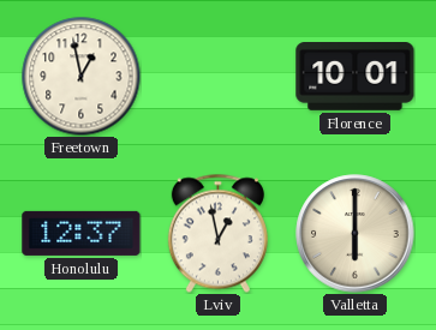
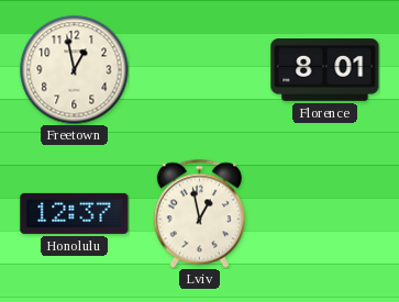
Florence: 10:01 -> 8:01
Valletta: 6:00 -> none
